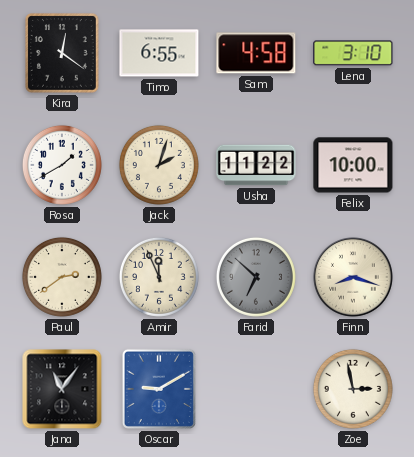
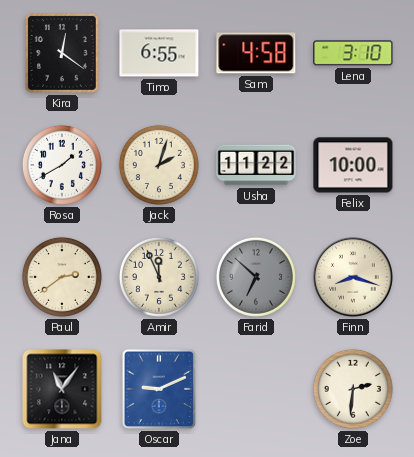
Oscar: 9:10 -> 9:11
Zoe: 2:58 -> 2:31
